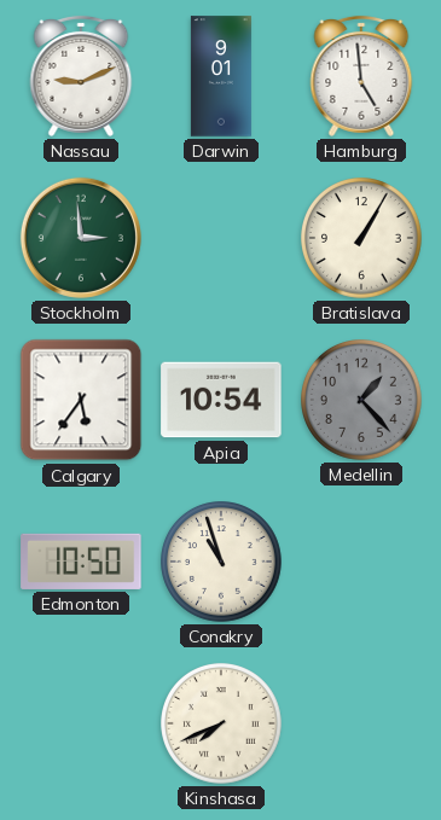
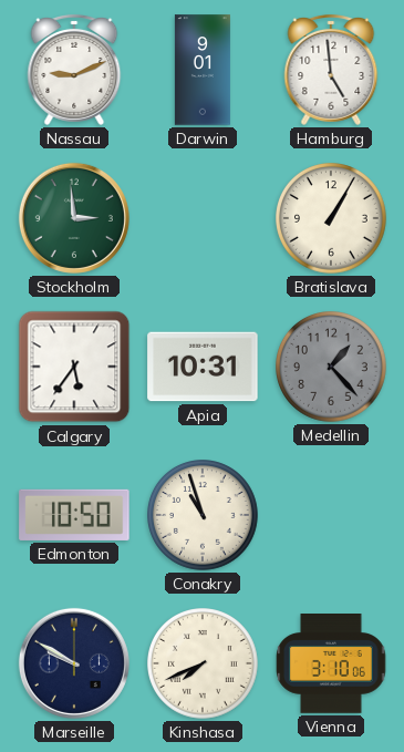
Apia: 10:54 -> 10:31
Marseille: none -> 9:50
Vienna: none -> 3:10
